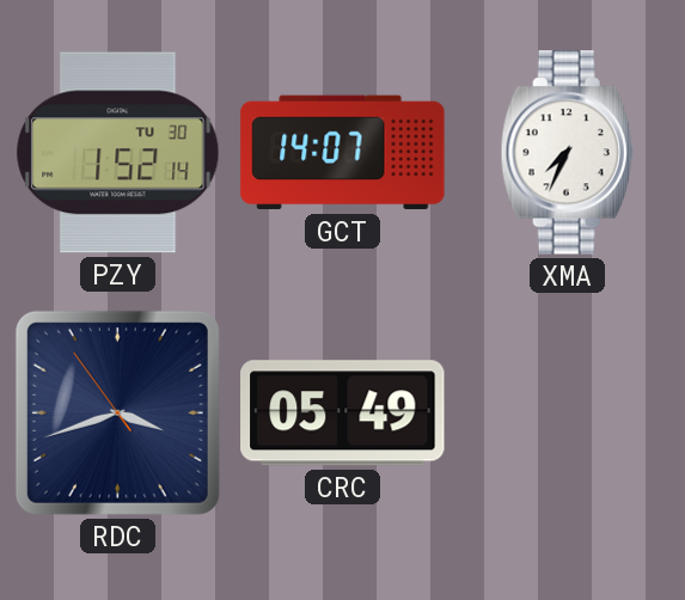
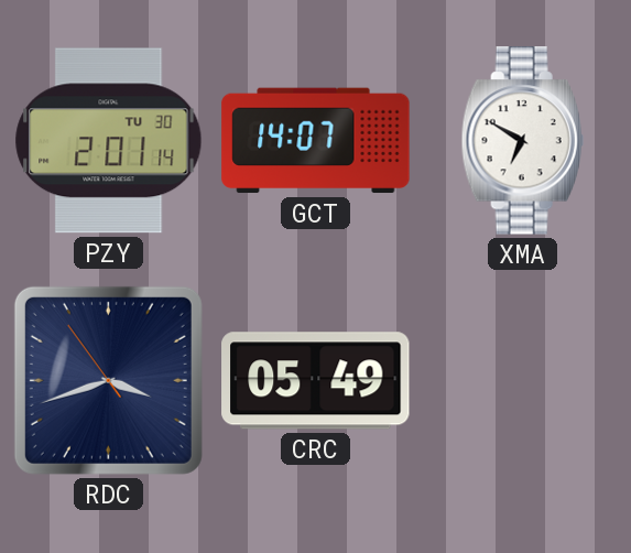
PZY: 1:52 -> 2:01
XMA: 7:34 -> 6:50
